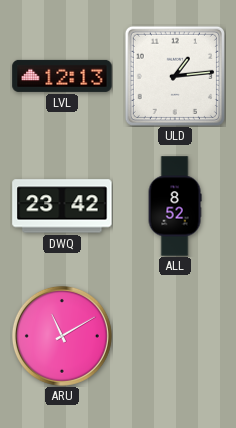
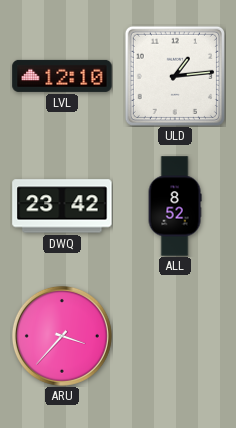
LVL: 12:13 -> 12:10
ARU: 11:10 -> 3:37
